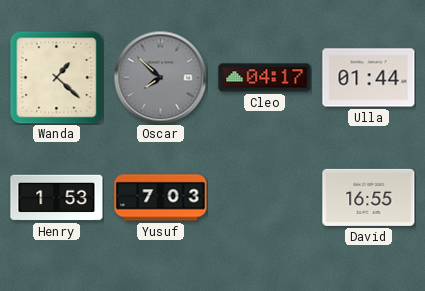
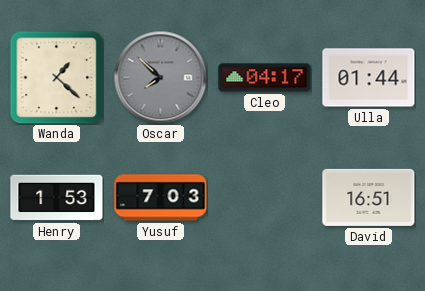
David: 16:55 -> 16:51
